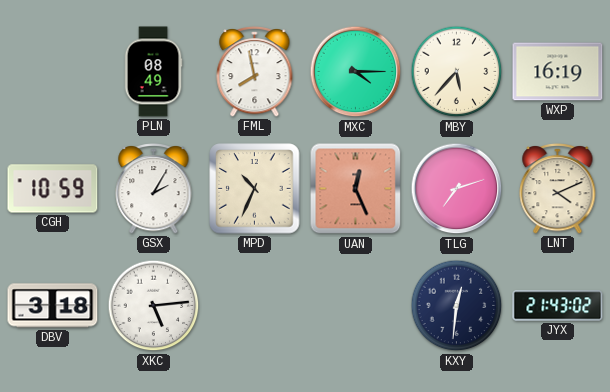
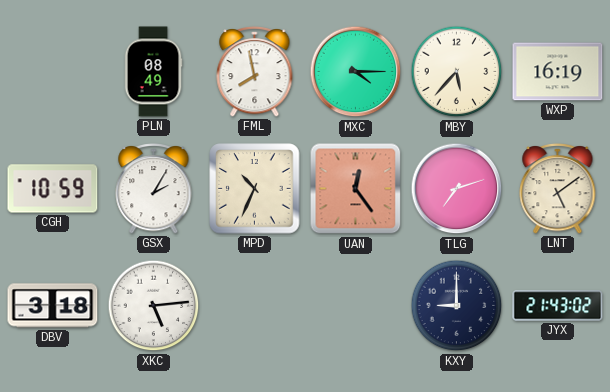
UAN: 12:26 -> 12:24
LNT: 4:11 -> 5:09
KXY: 12:31 -> 9:00
